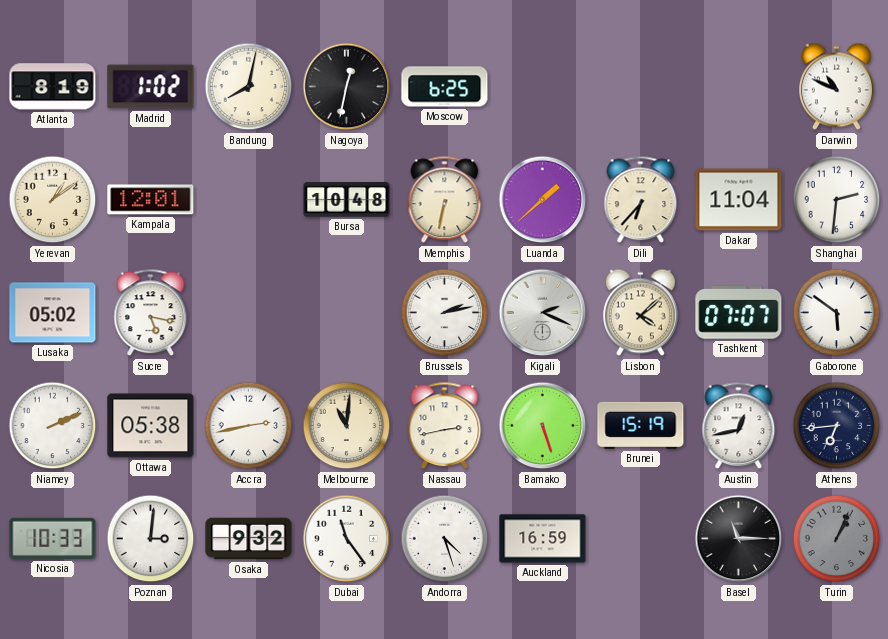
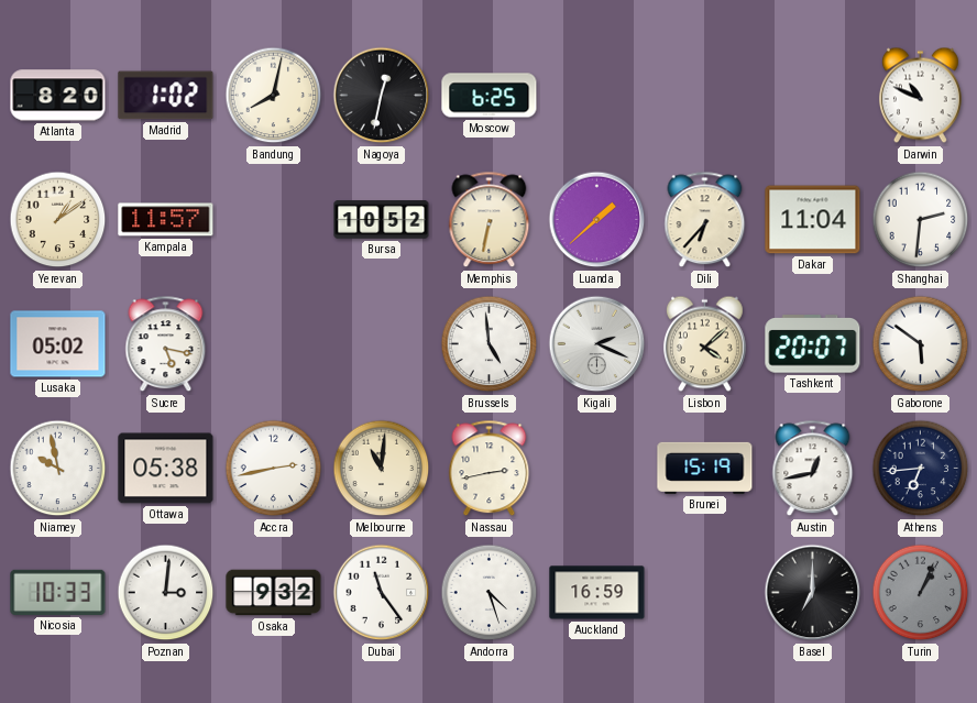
Atlanta: 8:19 -> 8:20
Kampala: 12:01 -> 11:57
Bursa: 10:48 -> 10:52
Brussels: 2:13 -> 4:59
Tashkent: 07:07 -> 20:07
Niamey: 2:11 -> 9:58
Bamako: 5:27 -> none
Basel: 11:15 -> 7:00
